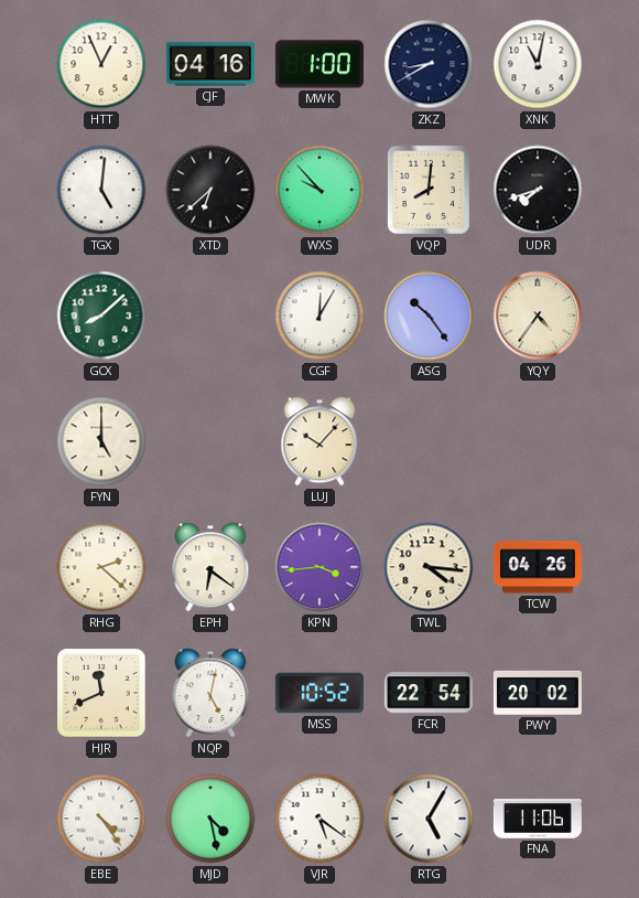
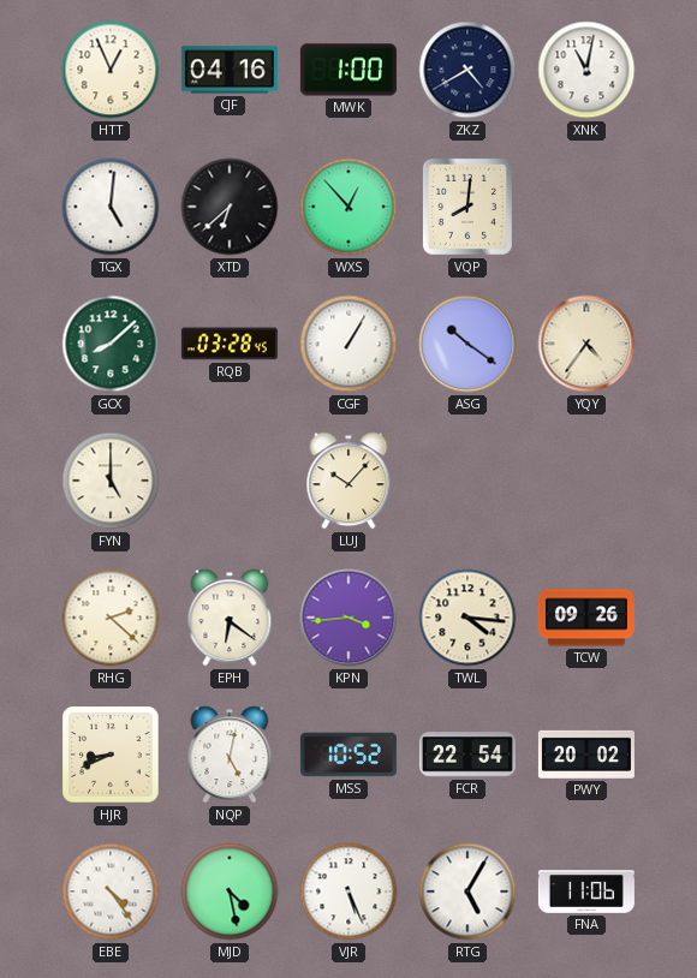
ZKZ: 8:40 -> 4:40
WXS: 9:53 -> 12:53
UDR: 7:42 -> none
RQB: none -> 03:28
CGF: 12:05 -> 1:05
ASG: 10:24 -> 10:21
TCW: 04:26 -> 09:26
HJR: 11:41 -> 8:41
VJR: 5:21 -> 5:26
